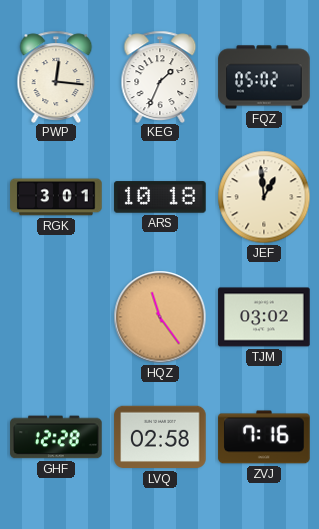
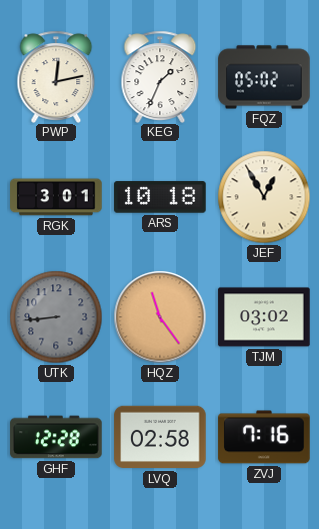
PWP: 12:16 -> 12:13
JEF: 12:59 -> 12:55
UTK: none -> 8:44
